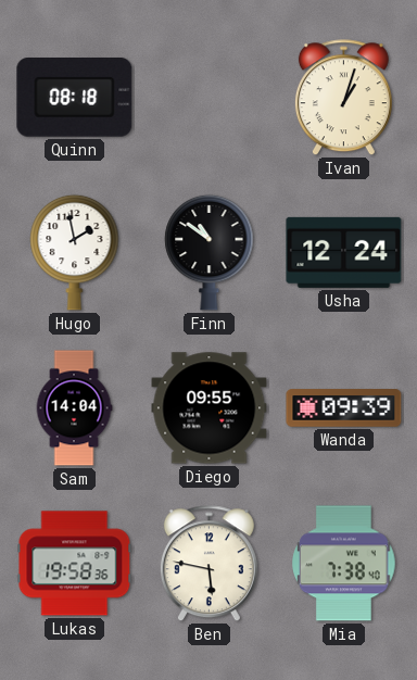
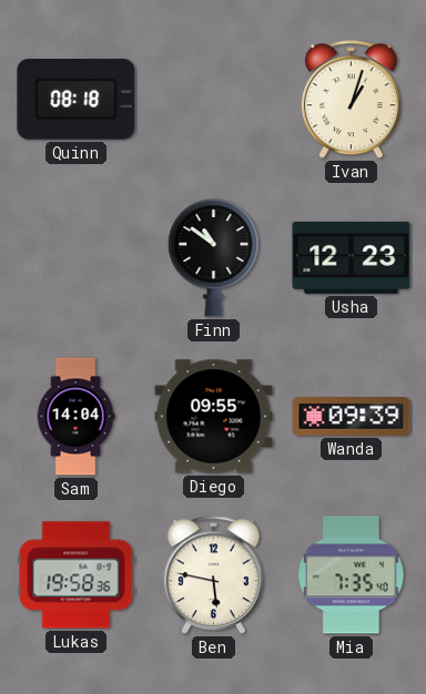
Hugo: 1:58 -> none
Usha: 12:24 -> 12:23
Mia: 7:38 -> 7:35
